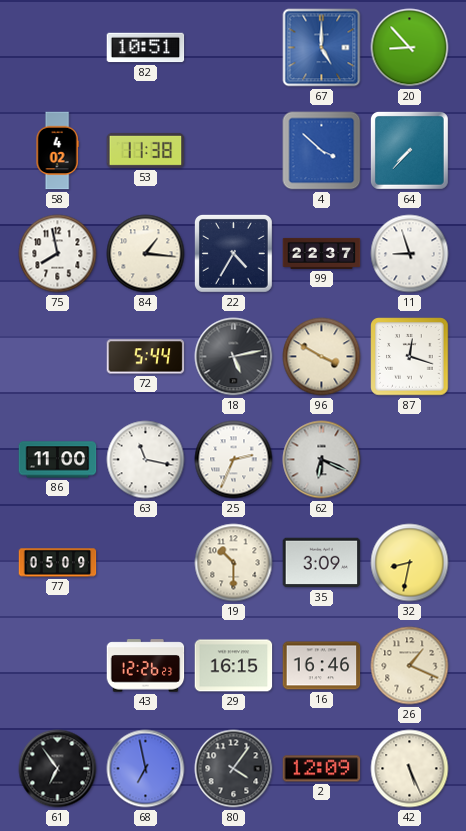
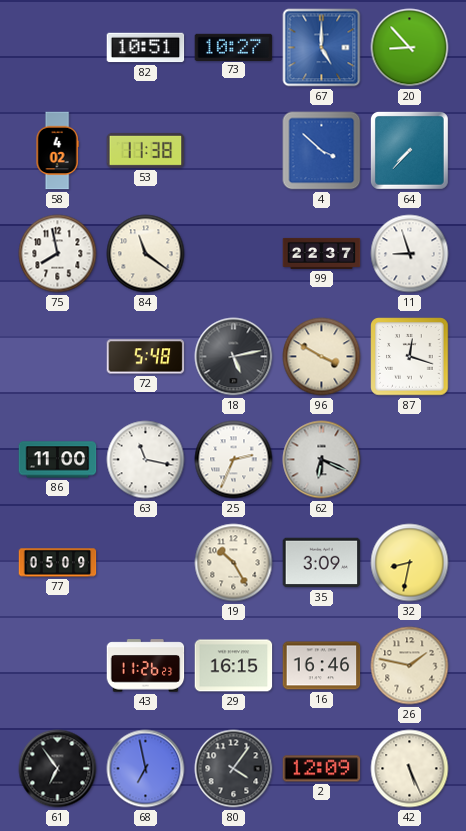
73: none -> 10:27
84: 1:16 -> 11:21
22: 4:35 -> none
72: 5:44 -> 5:48
19: 10:30 -> 10:25
43: 12:26 -> 11:26
26: 1:19 -> 1:47
